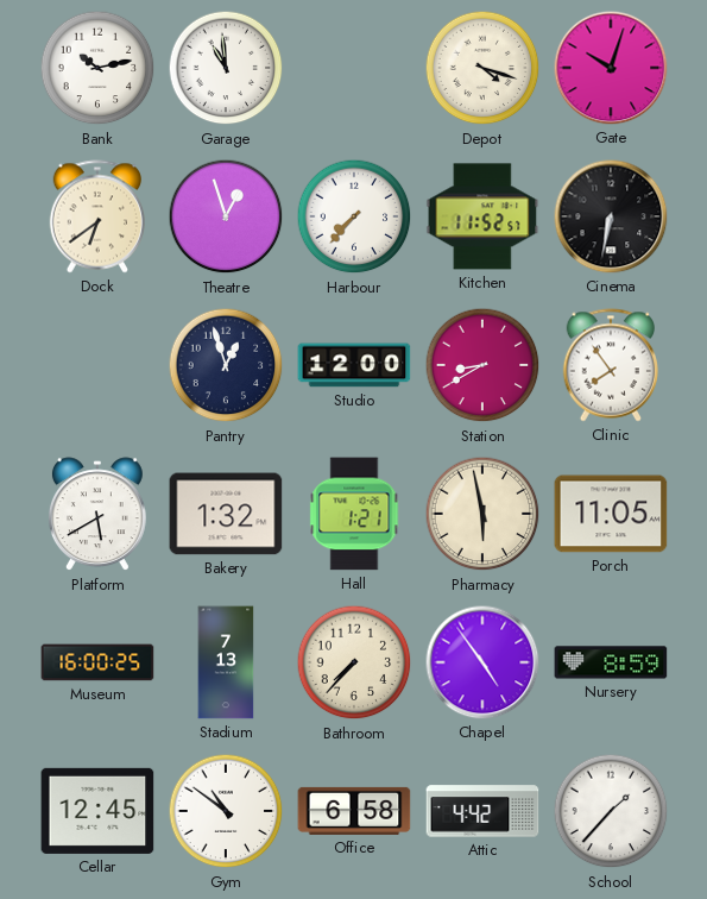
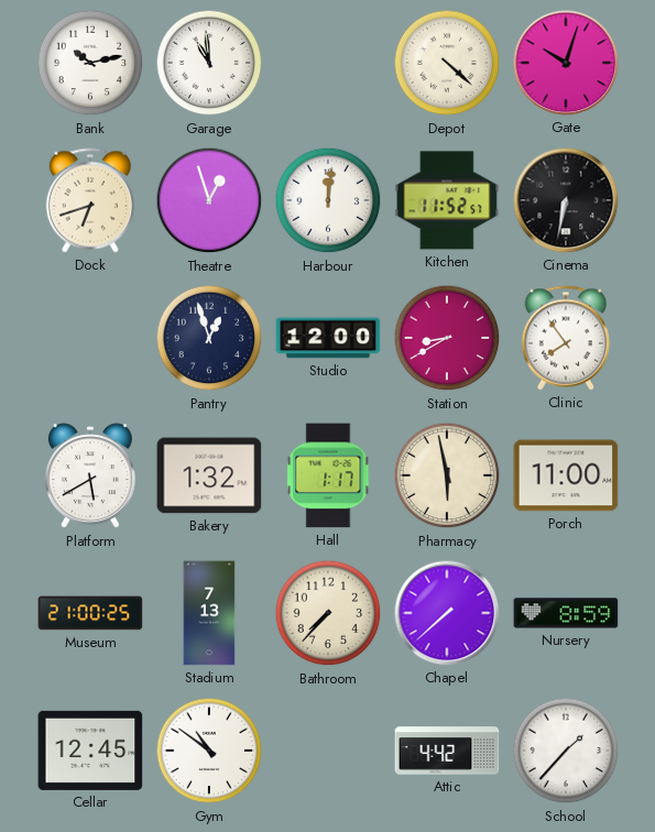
Depot: 4:18 -> 4:22
Dock: 6:39 -> 6:42
Harbour: 7:37 -> 12:01
Hall: 1:21 -> 1:17
Porch: 11:05 -> 11:00
Museum: 16:00 -> 21:00
Chapel: 4:54 -> 7:38
Office: 6:58 -> none
